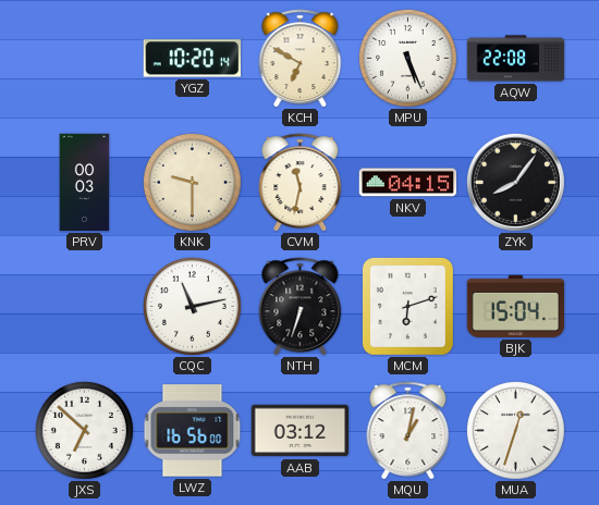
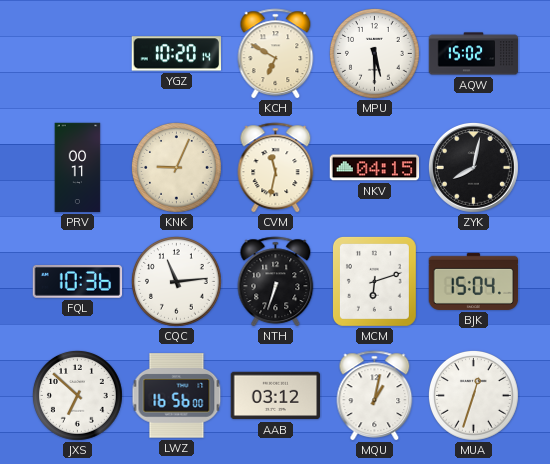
MPU: 5:26 -> 5:30
AQW: 22:08 -> 15:02
PRV: 00:03 -> 00:11
KNK: 9:30 -> 9:04
ZYK: 8:06 -> 8:02
FQL: none -> 10:36
CQC: 11:13 -> 11:14
